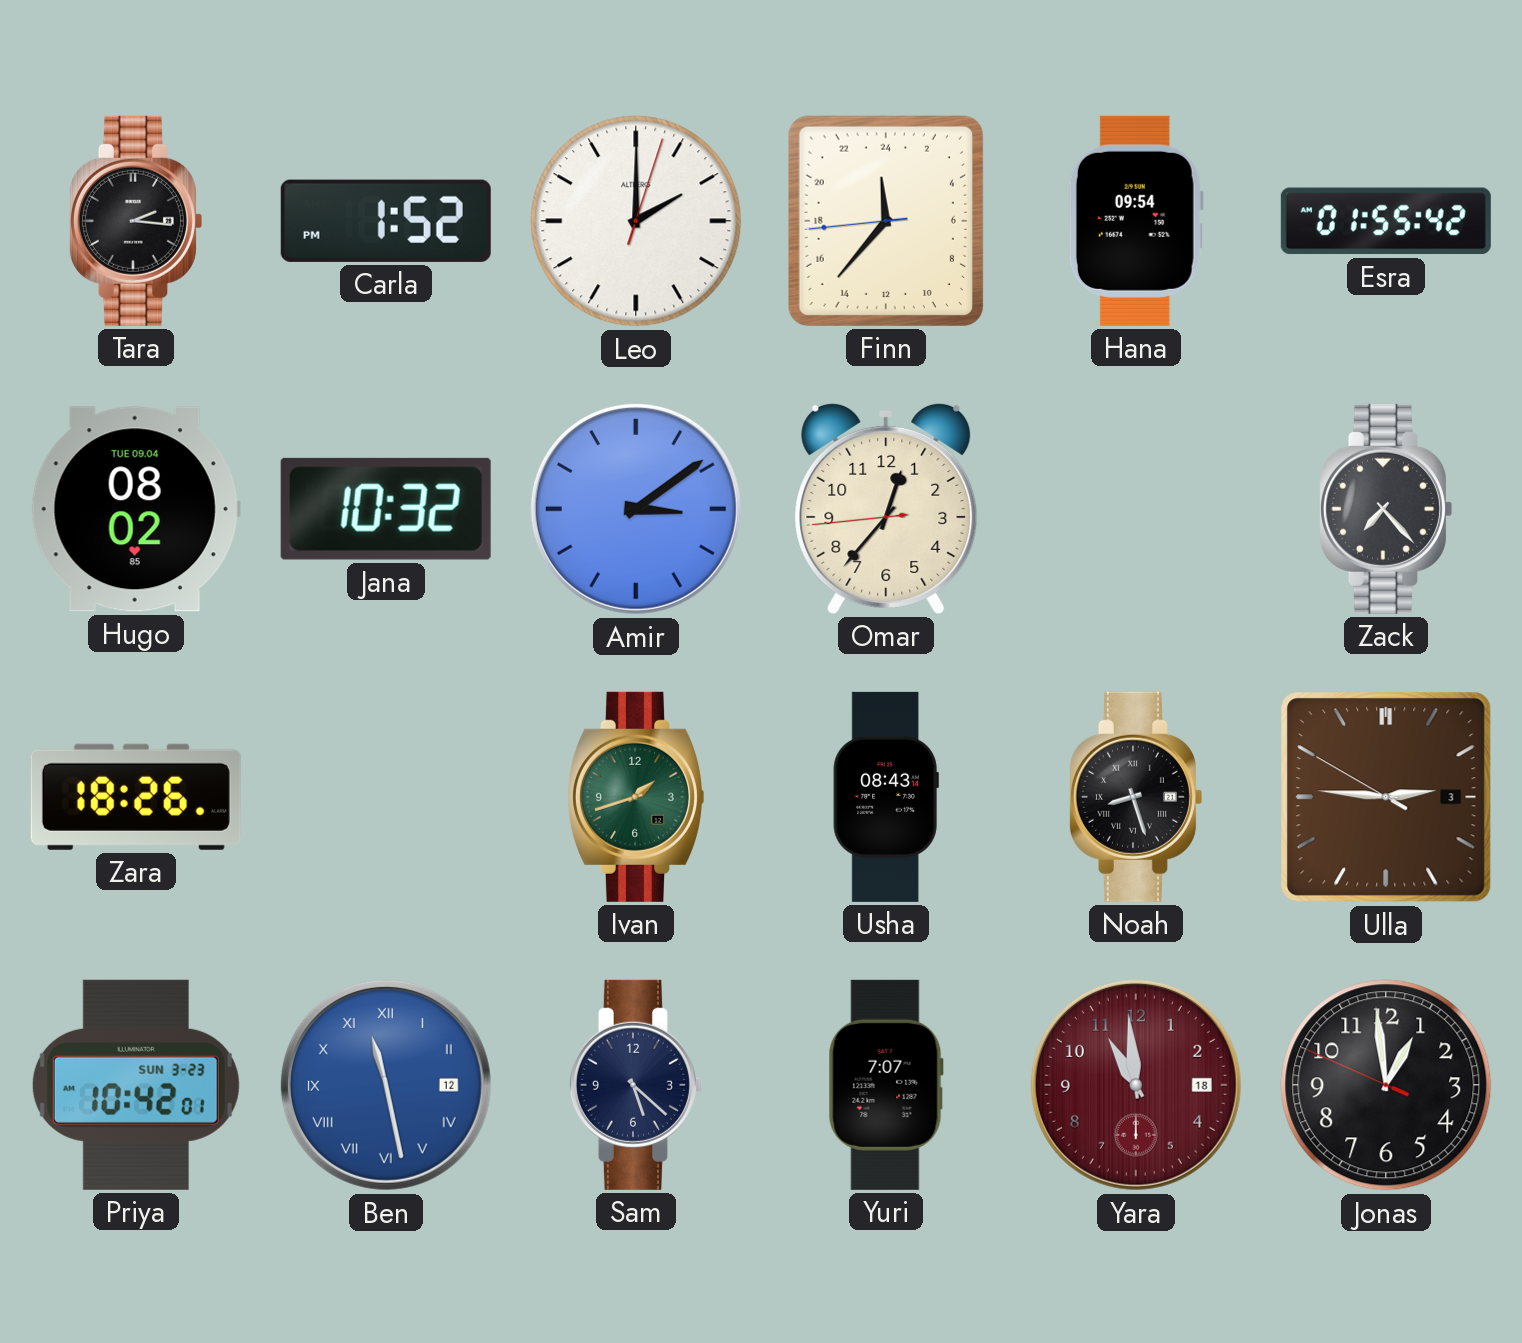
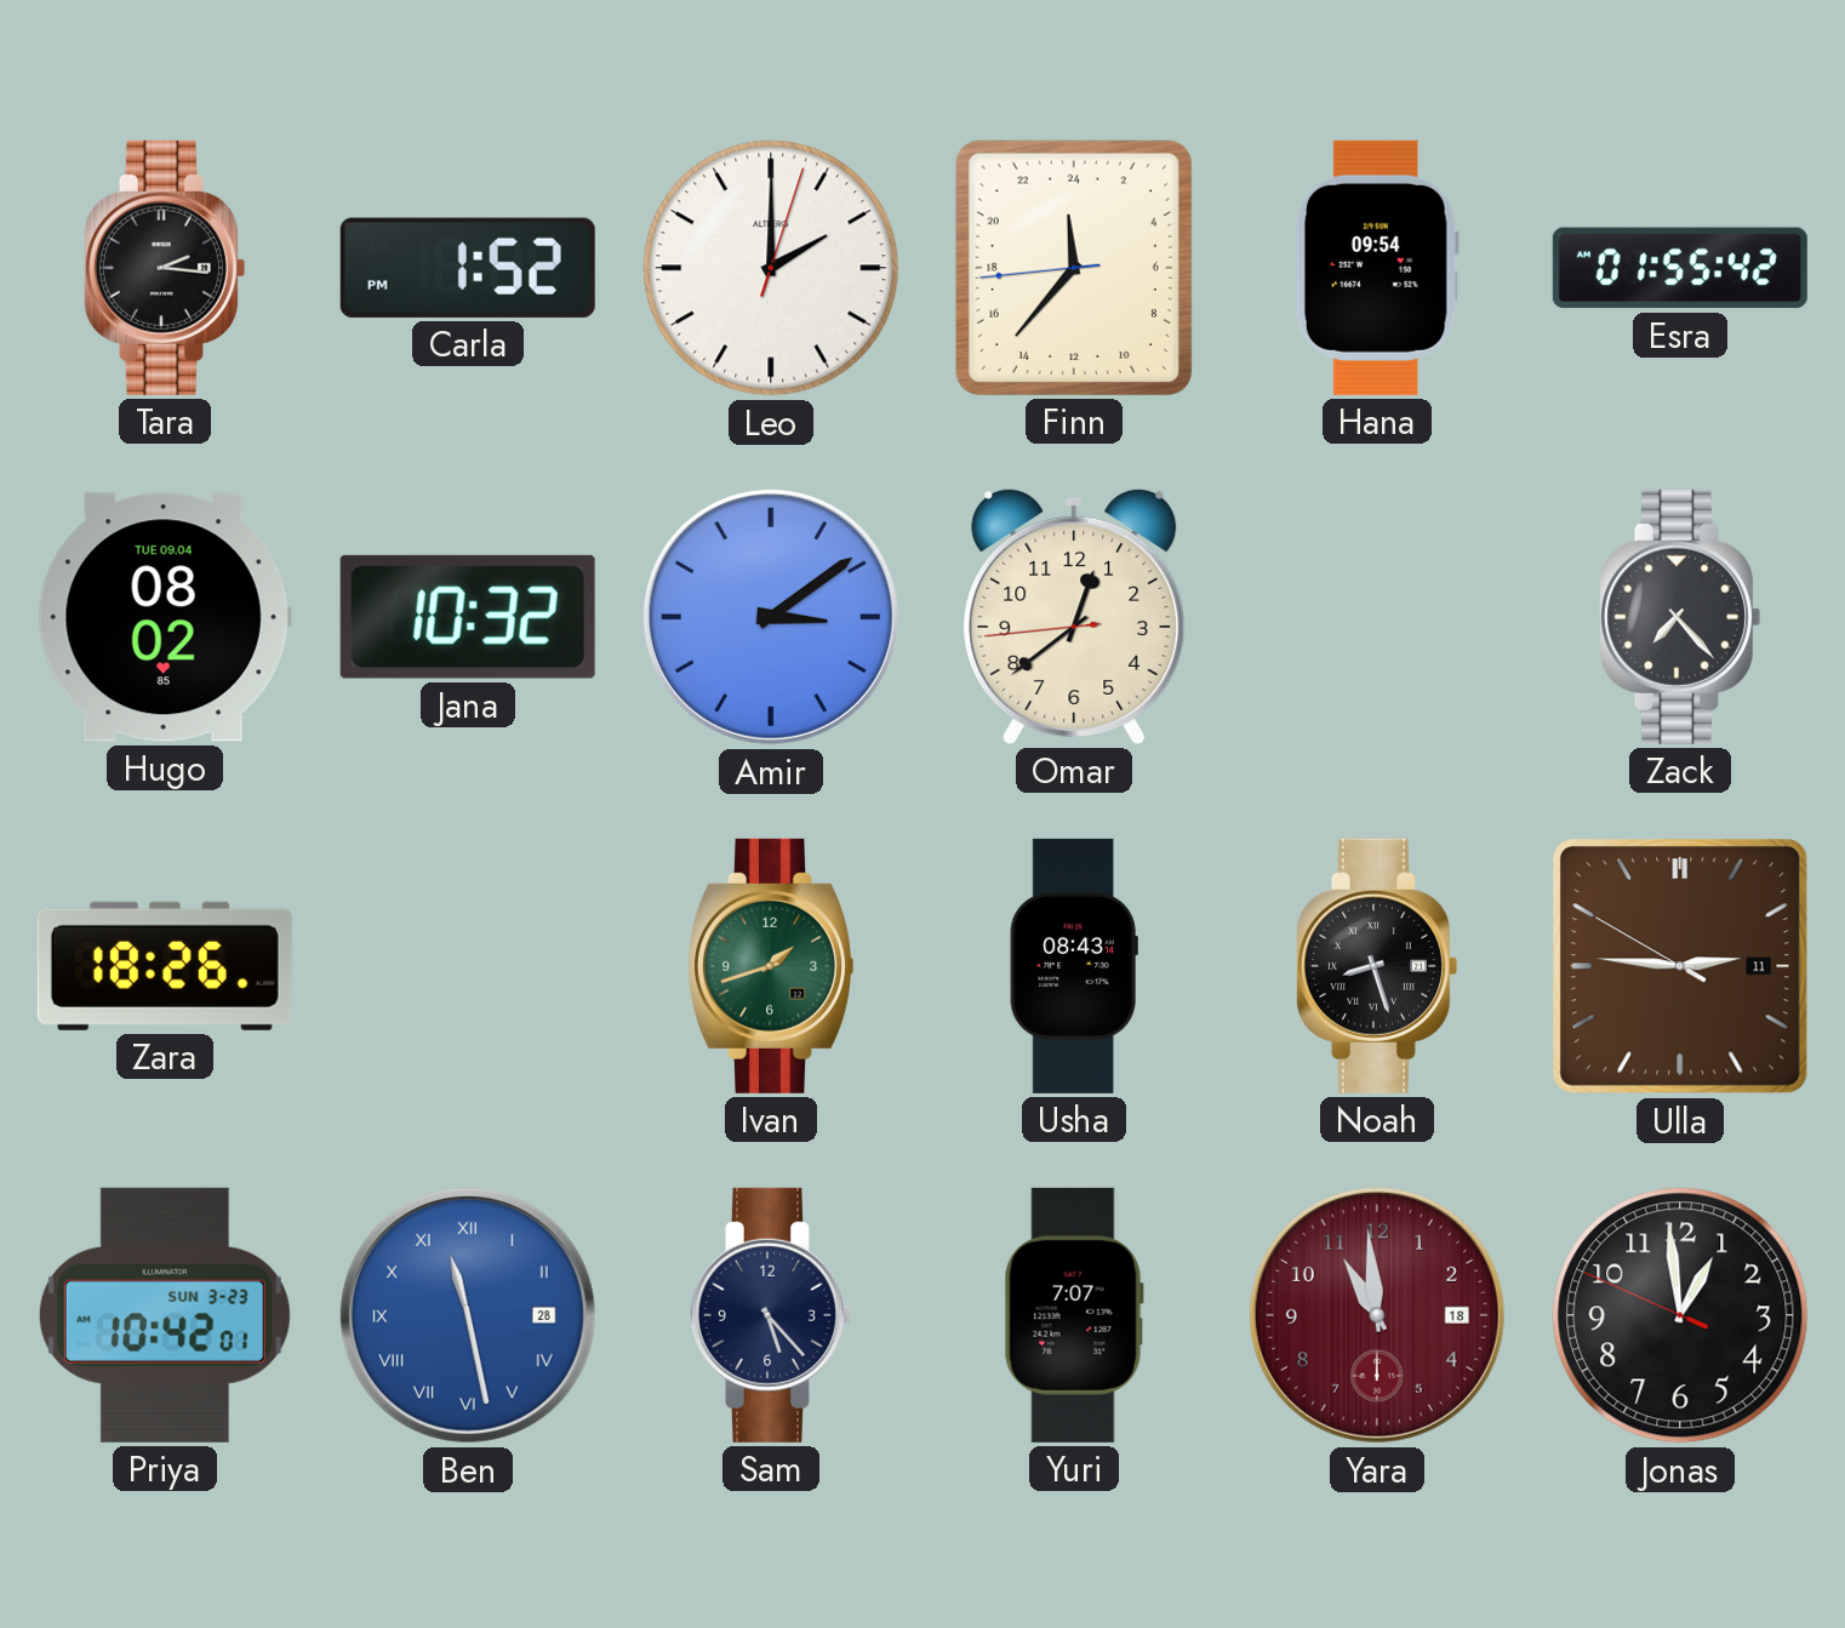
Omar: 12:36 -> 12:38
Ulla date: 3 -> 11
Ben date: 12 -> 28
Sam: 5:22 -> 5:23
